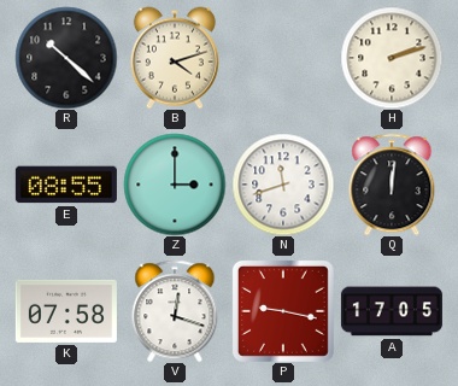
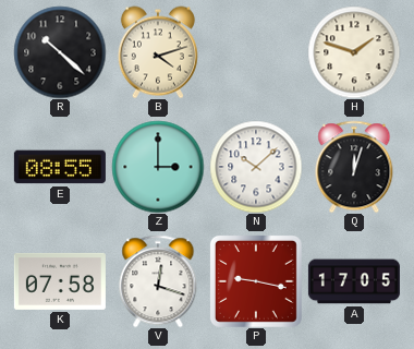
H: 2:12 -> 1:48
N: 11:42 -> 10:08
Q: 12:01 -> 12:03
